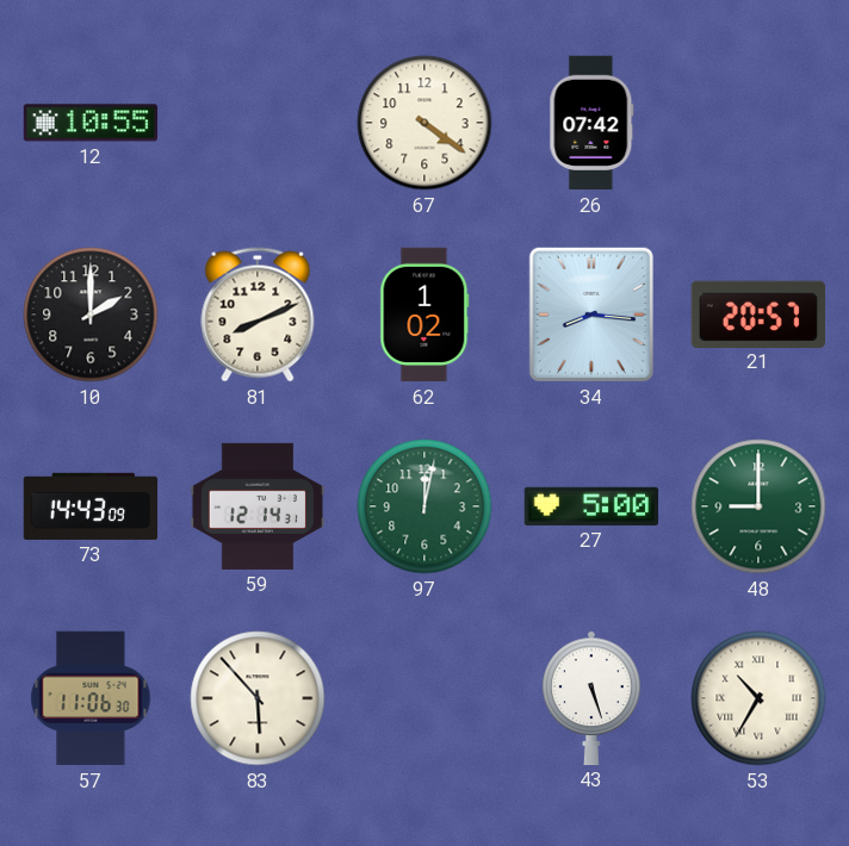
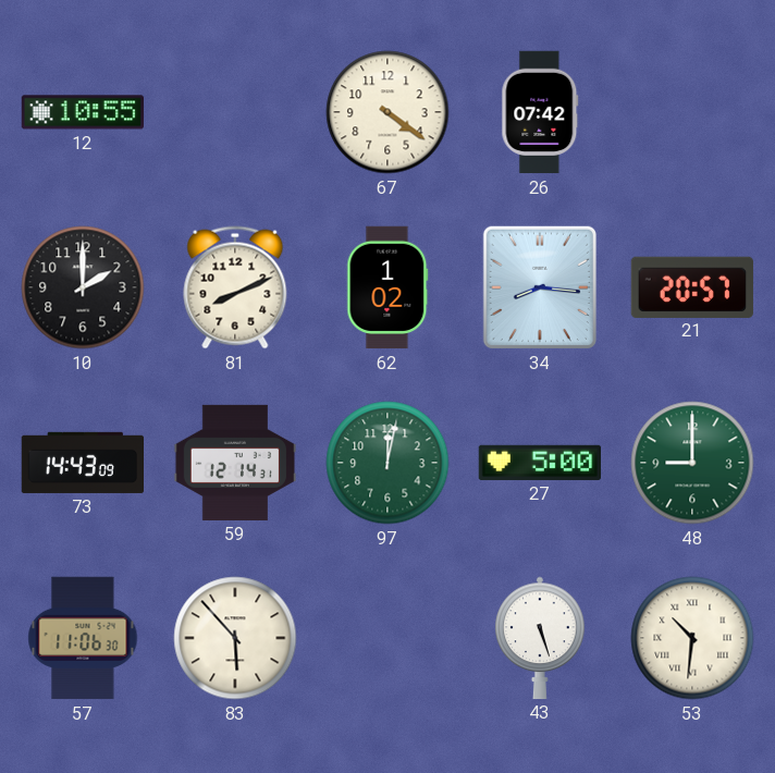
53: 10:35 -> 10:31
